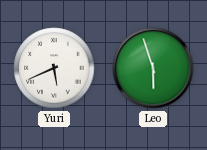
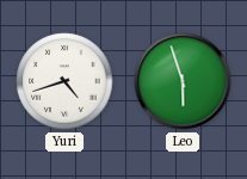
Yuri: 5:41 -> 4:42
